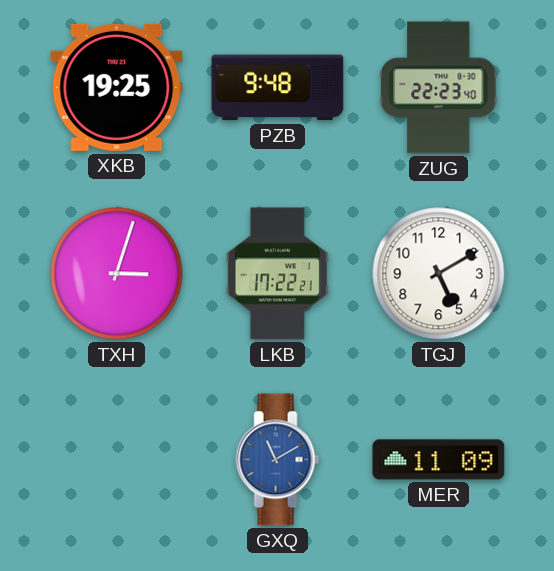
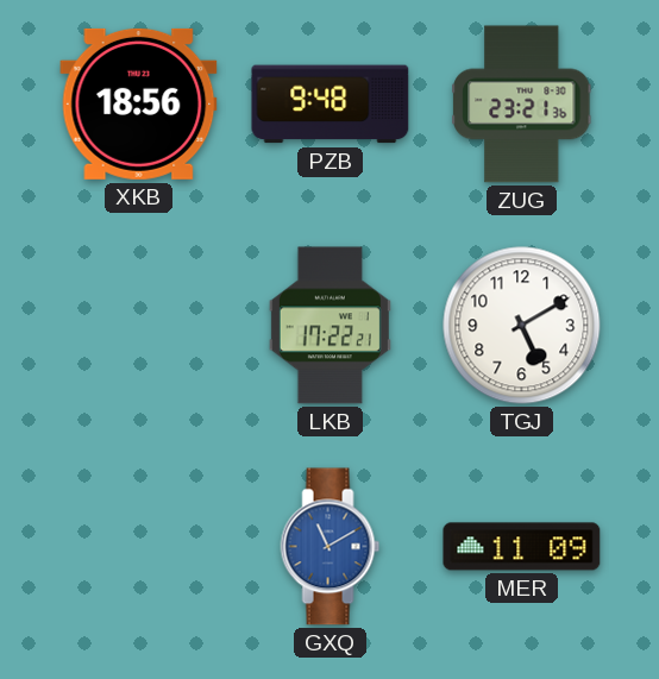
XKB: 19:25 -> 18:56
ZUG: 22:23 -> 23:21
TXH: 3:03 -> none
